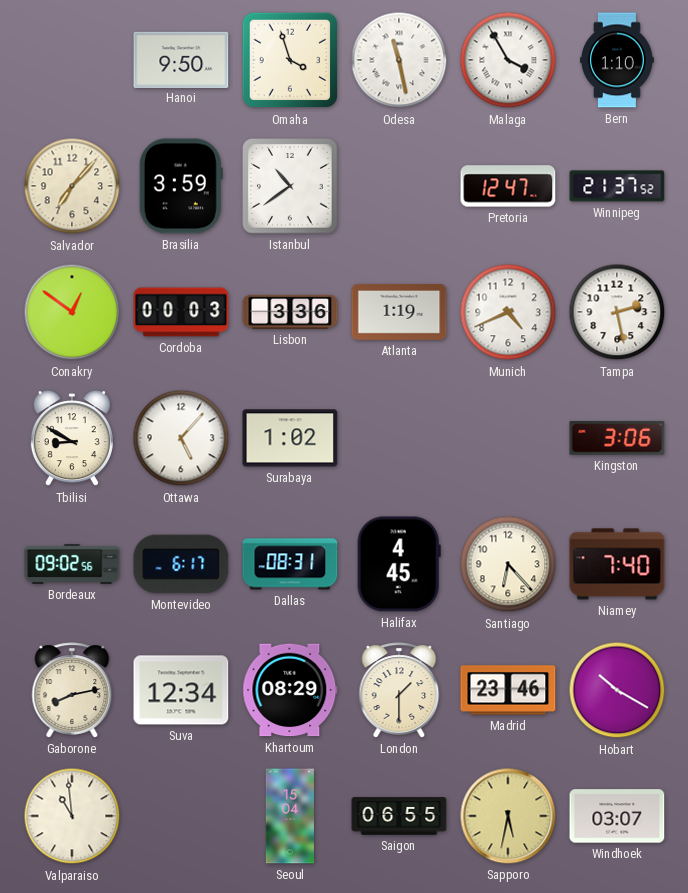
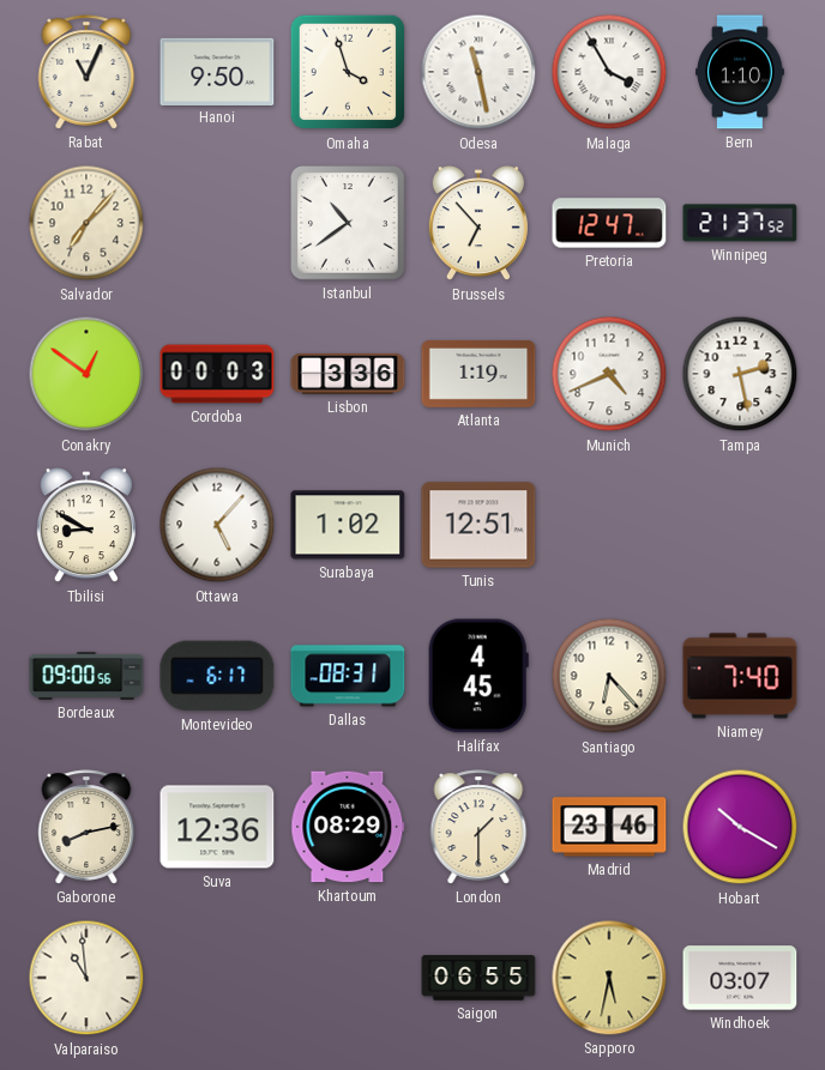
Rabat: none -> 11:04
Brasilia: 3:59 -> none
Brussels: none -> 6:53
Tunis: none -> 12:51
Kingston: 3:06 -> none
Bordeaux: 09:02 -> 09:00
Suva: 12:34 -> 12:36
Seoul: 15:04 -> none
